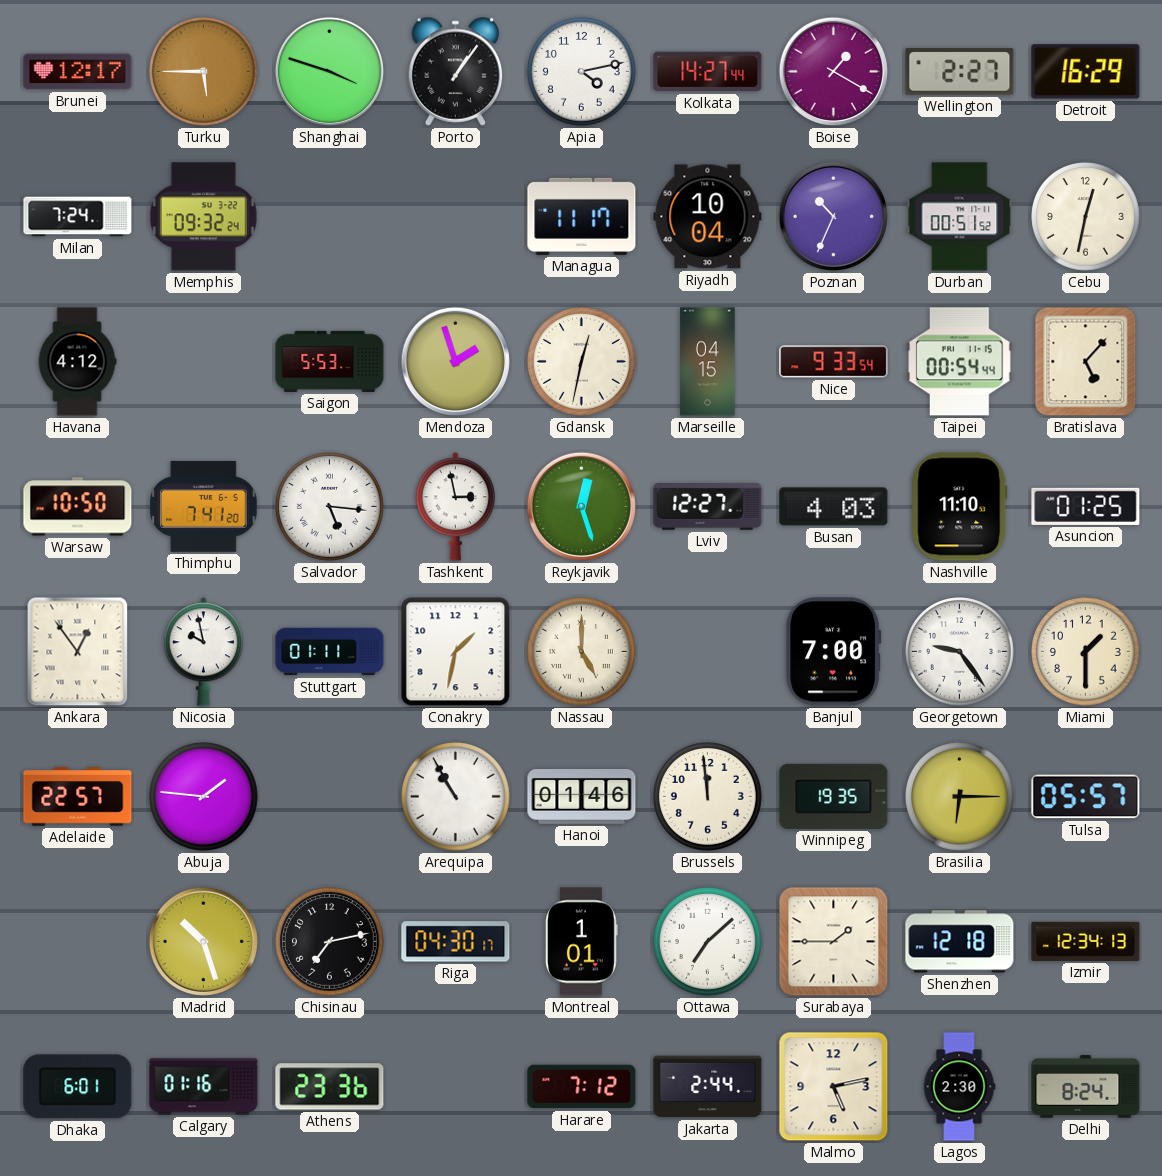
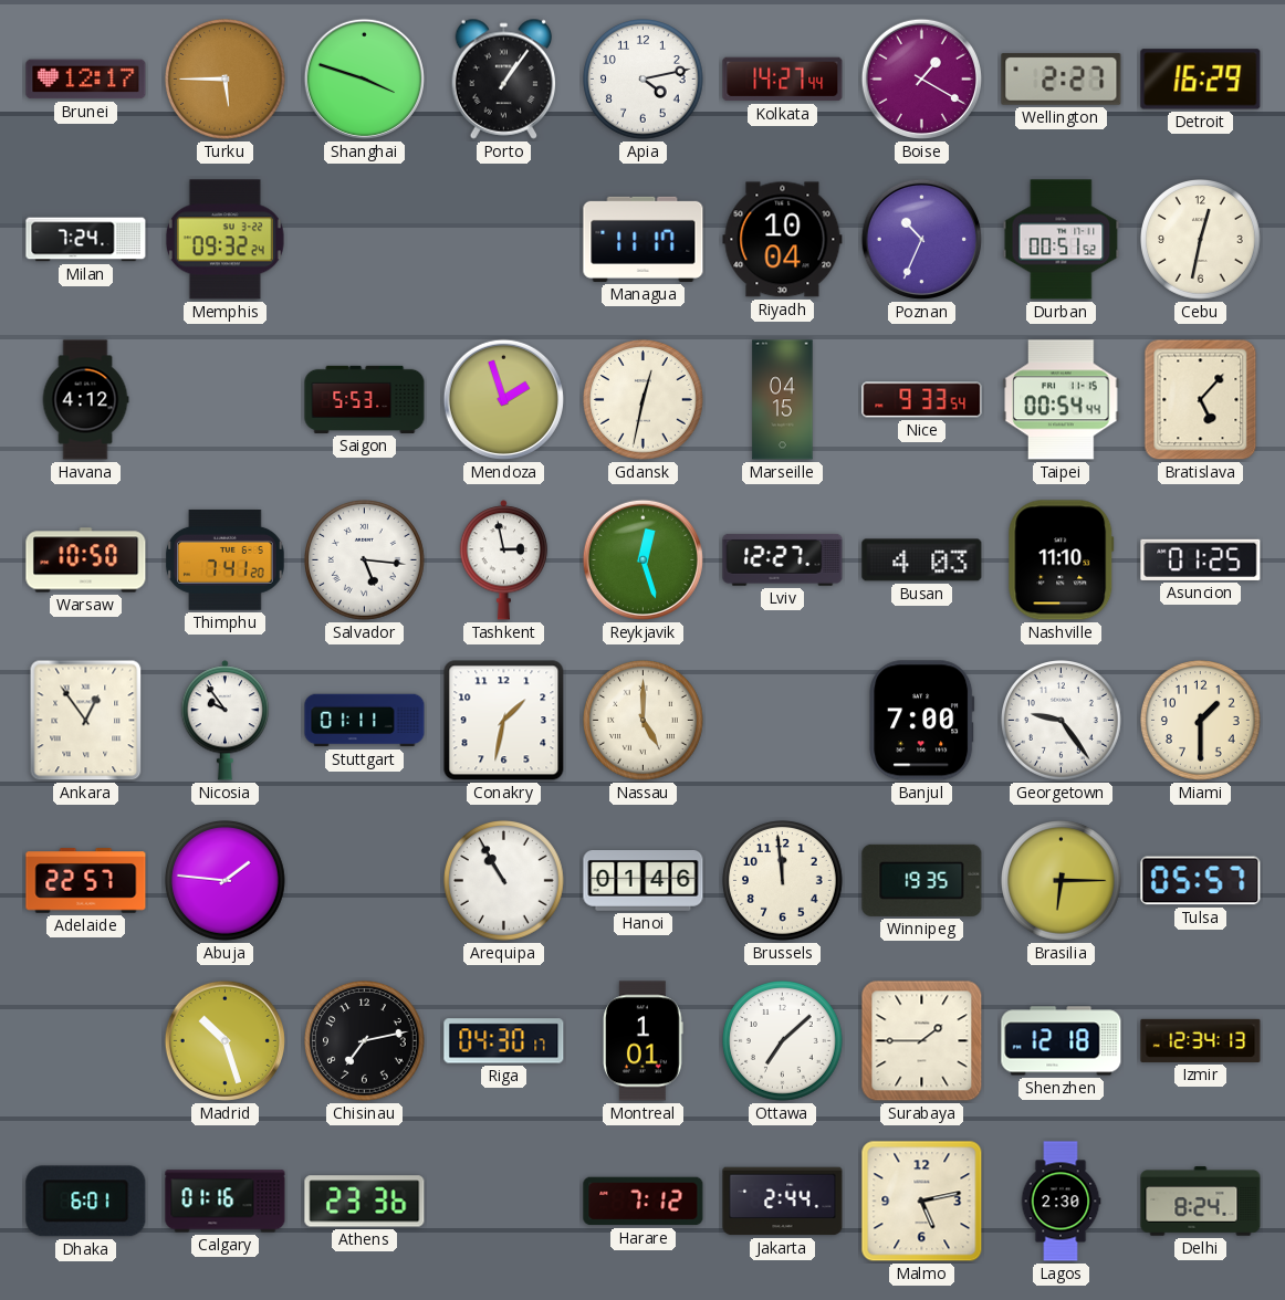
Nicosia: 9:58 -> 9:54
